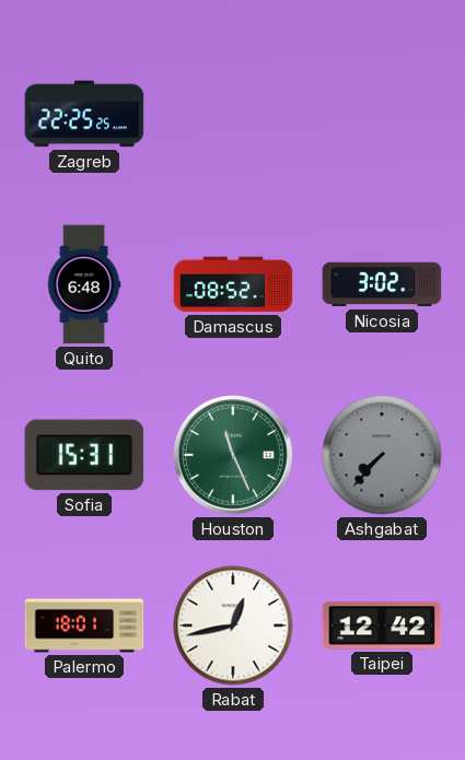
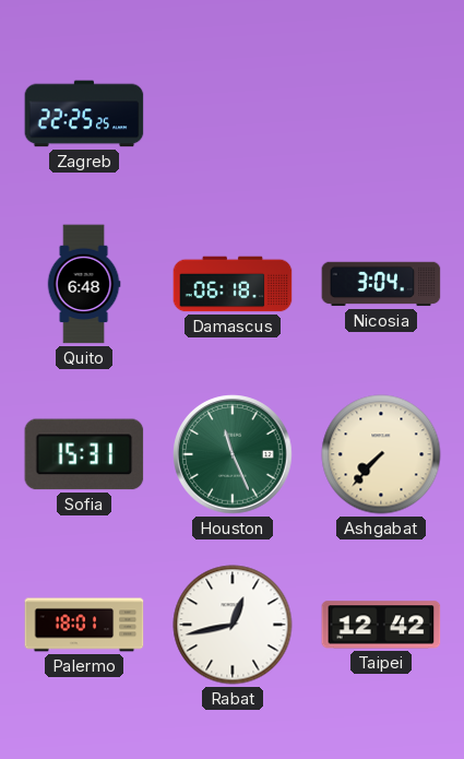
Damascus: 08:52 -> 06:18
Nicosia: 3:02 -> 3:04
Ashgabat dial: grey -> cream
